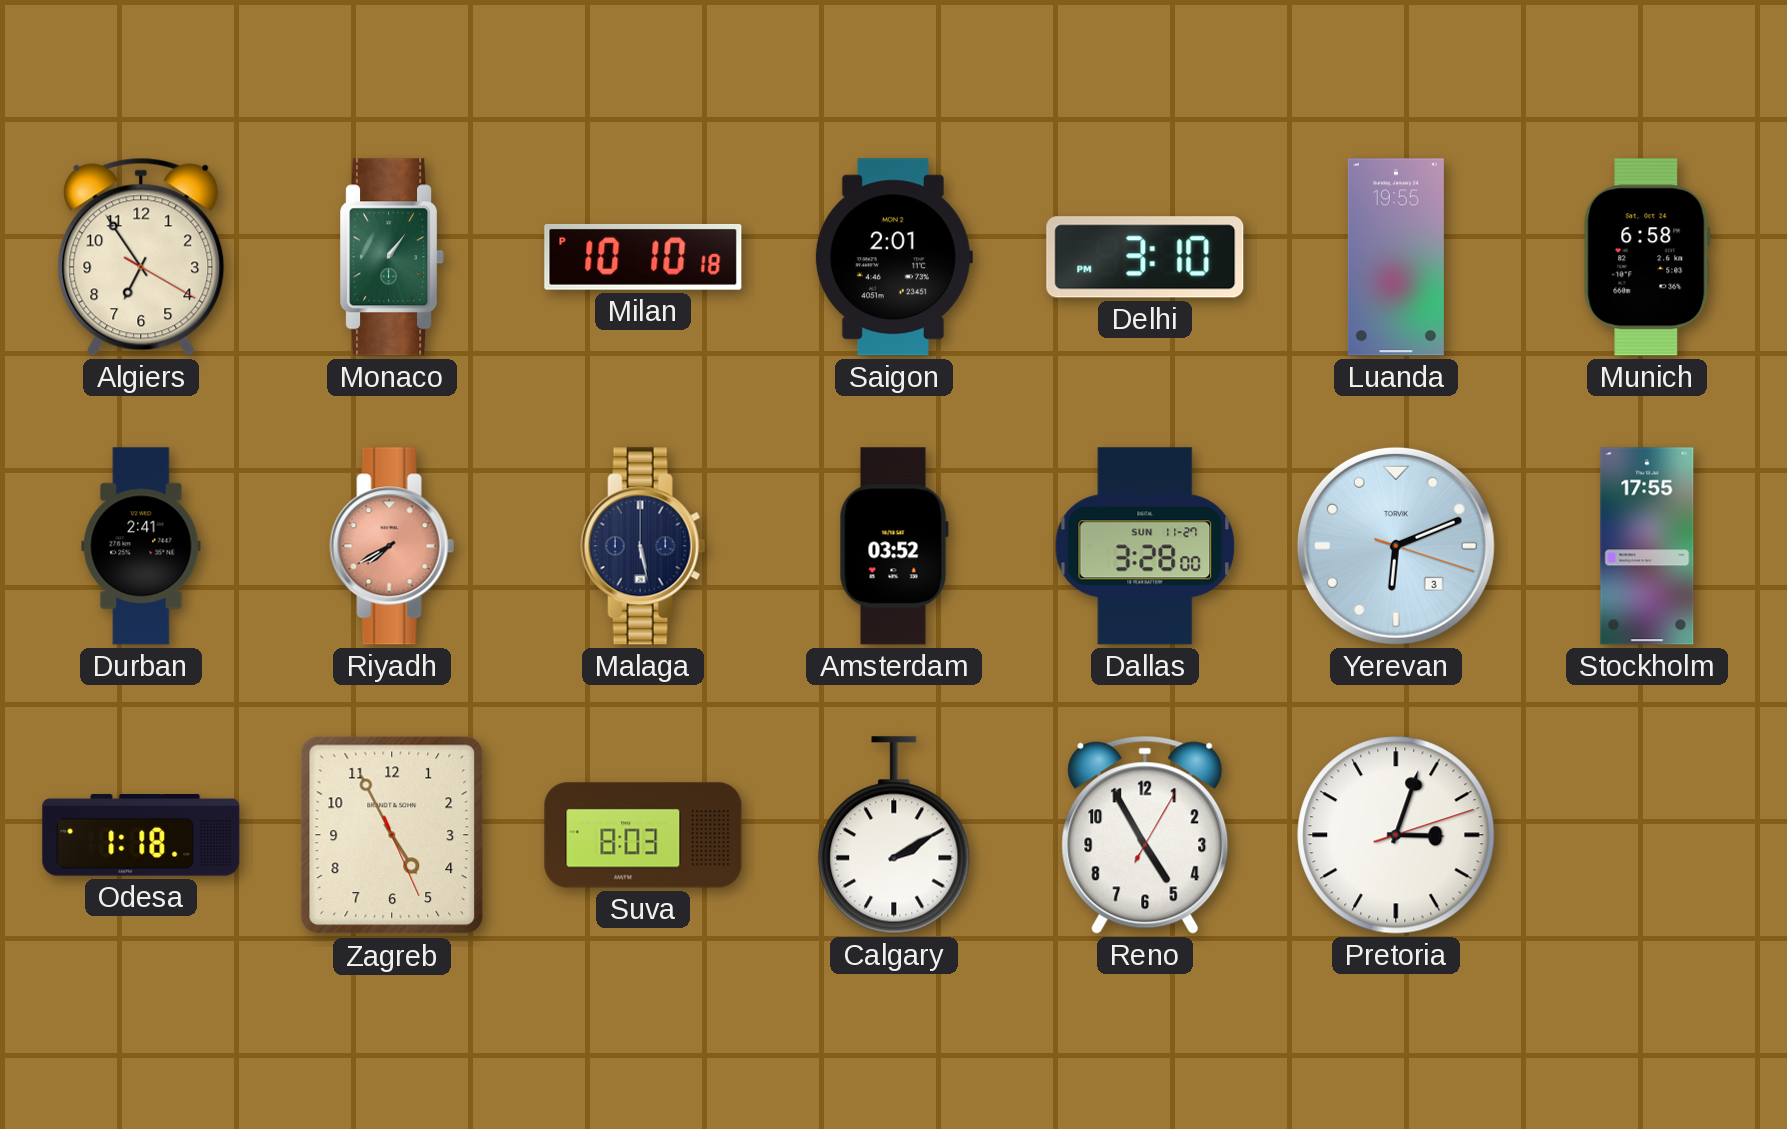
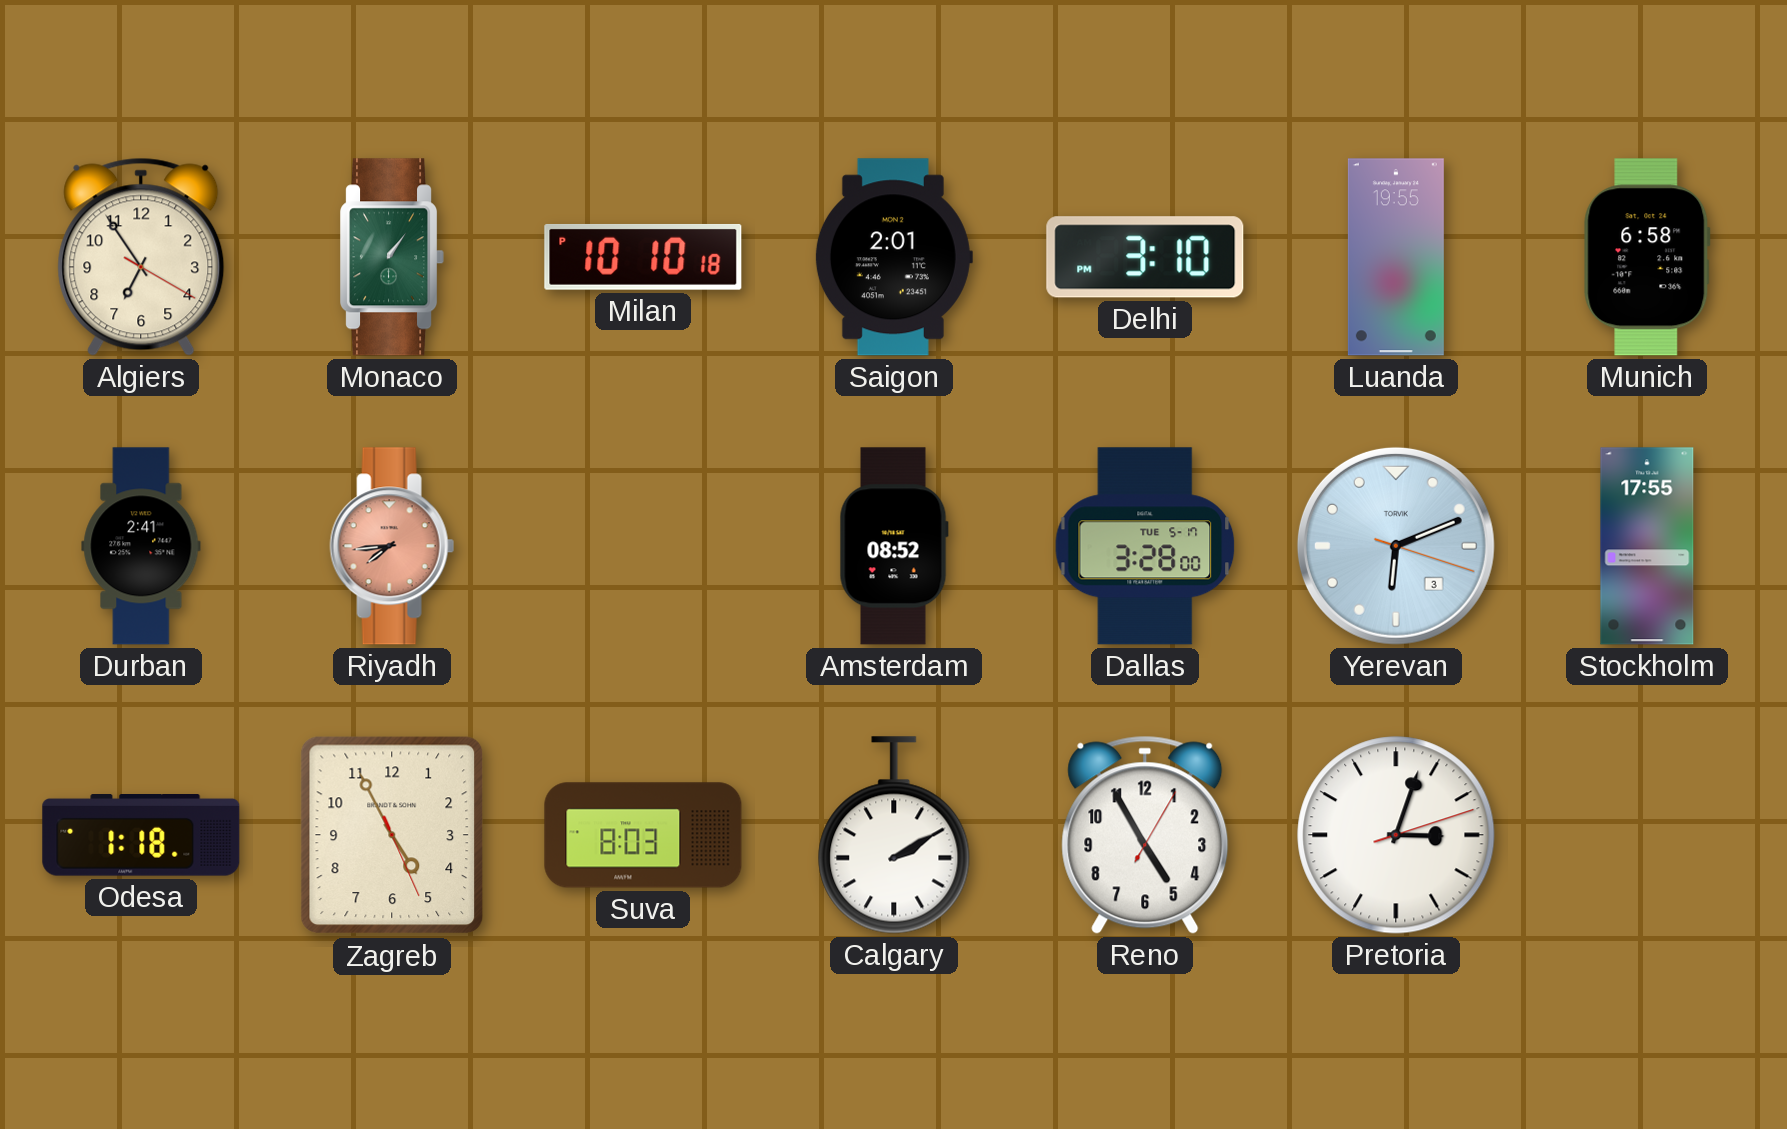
Riyadh: 7:40 -> 7:44
Malaga: 5:28 -> none
Amsterdam: 03:52 -> 08:52
Dallas date: SUN 11-27 -> TUE 5-17
